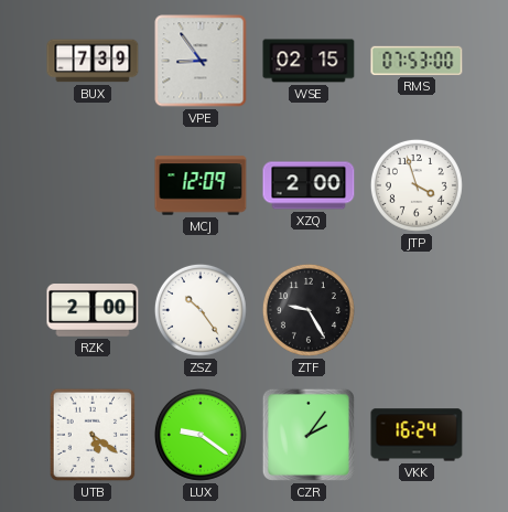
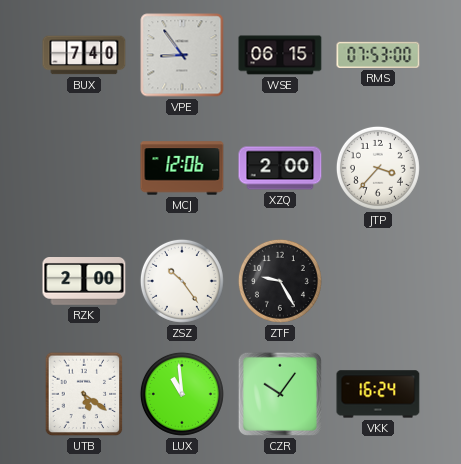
BUX: 7:39 -> 7:40
WSE: 02:15 -> 06:15
MCJ: 12:09 -> 12:06
JTP: 3:57 -> 3:37
LUX: 9:21 -> 10:59
CZR: 2:06 -> 10:06
